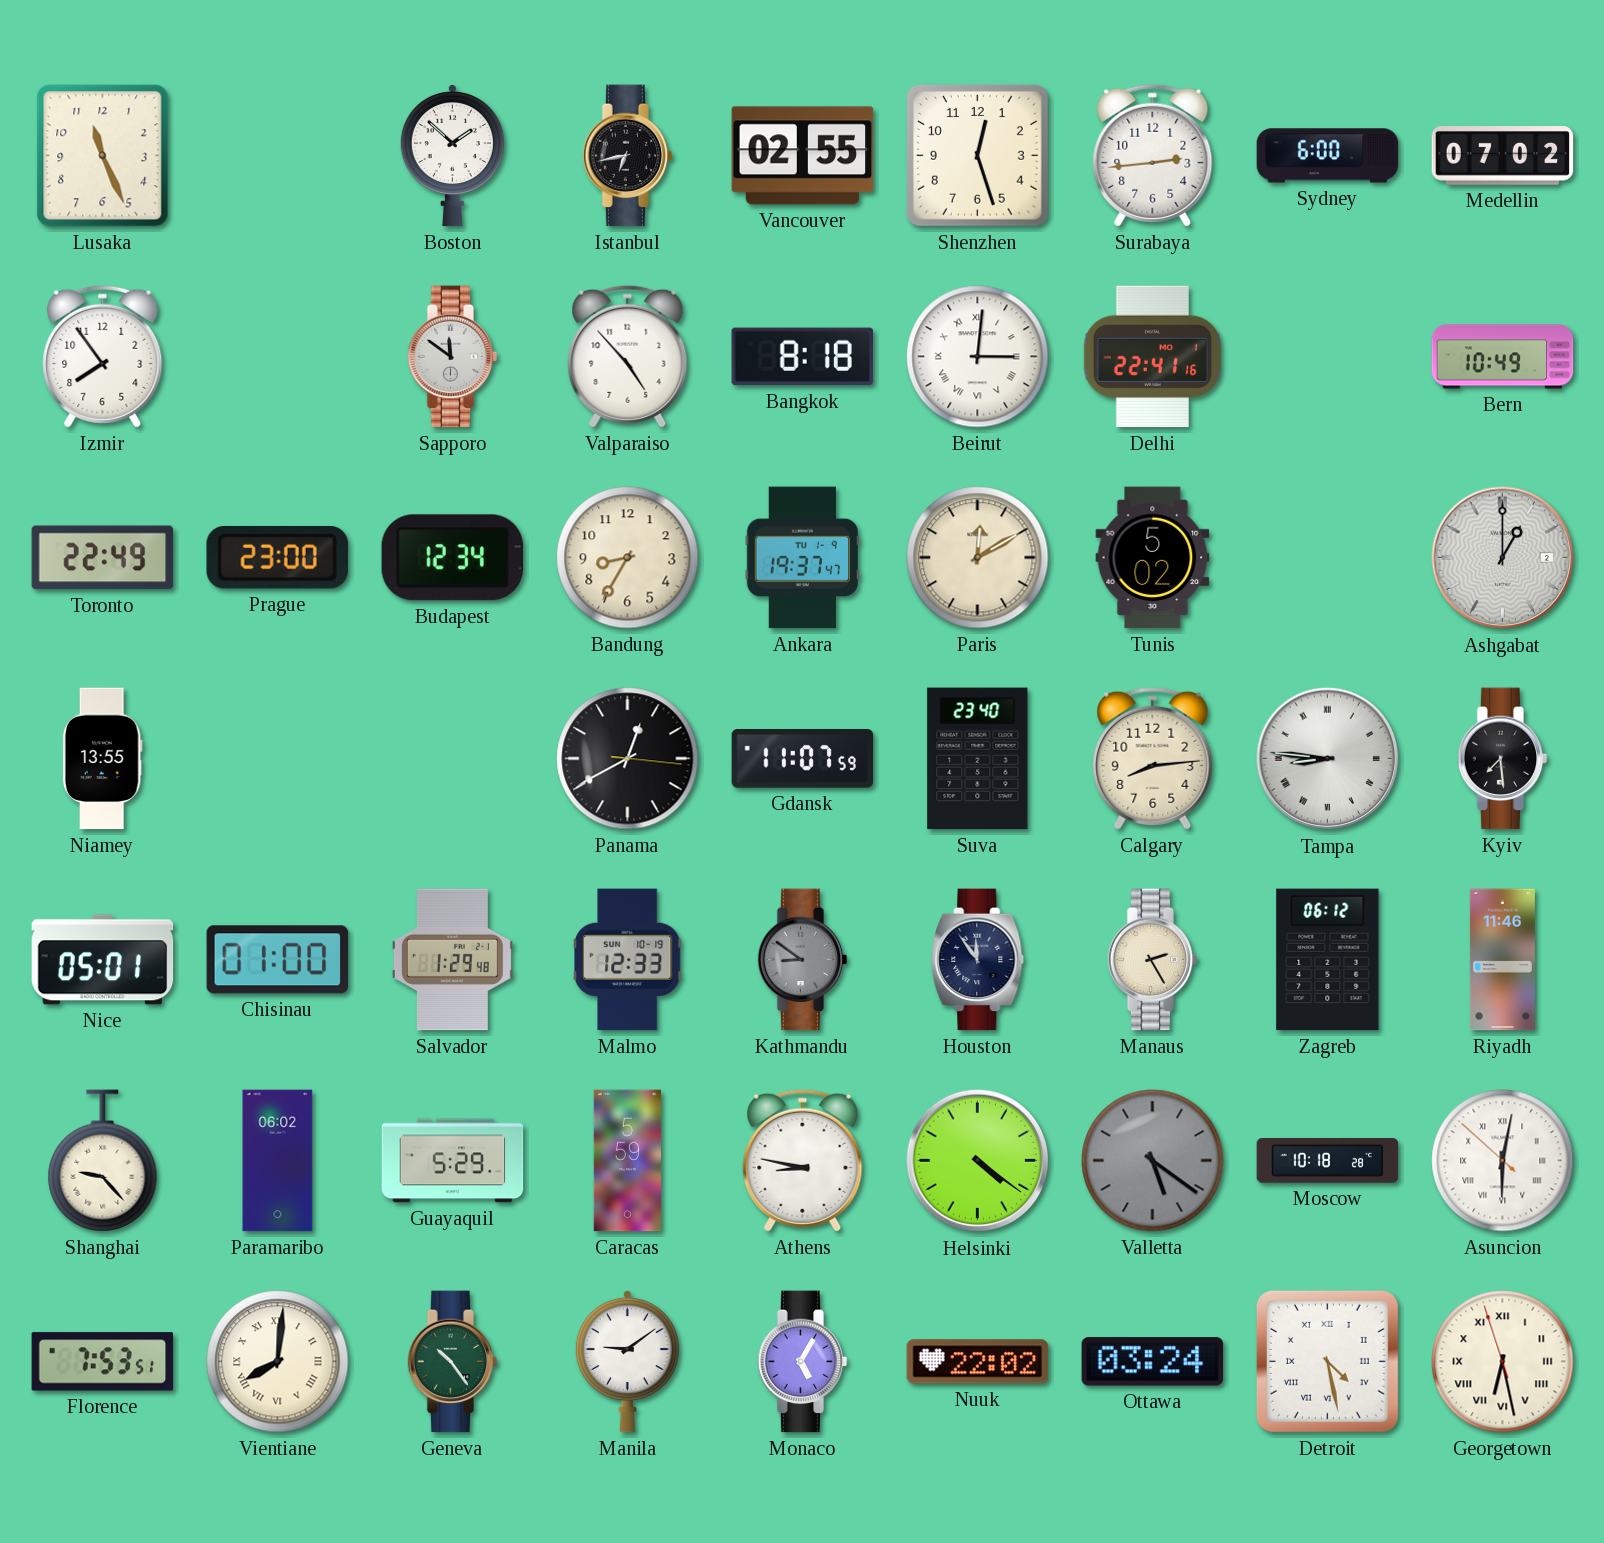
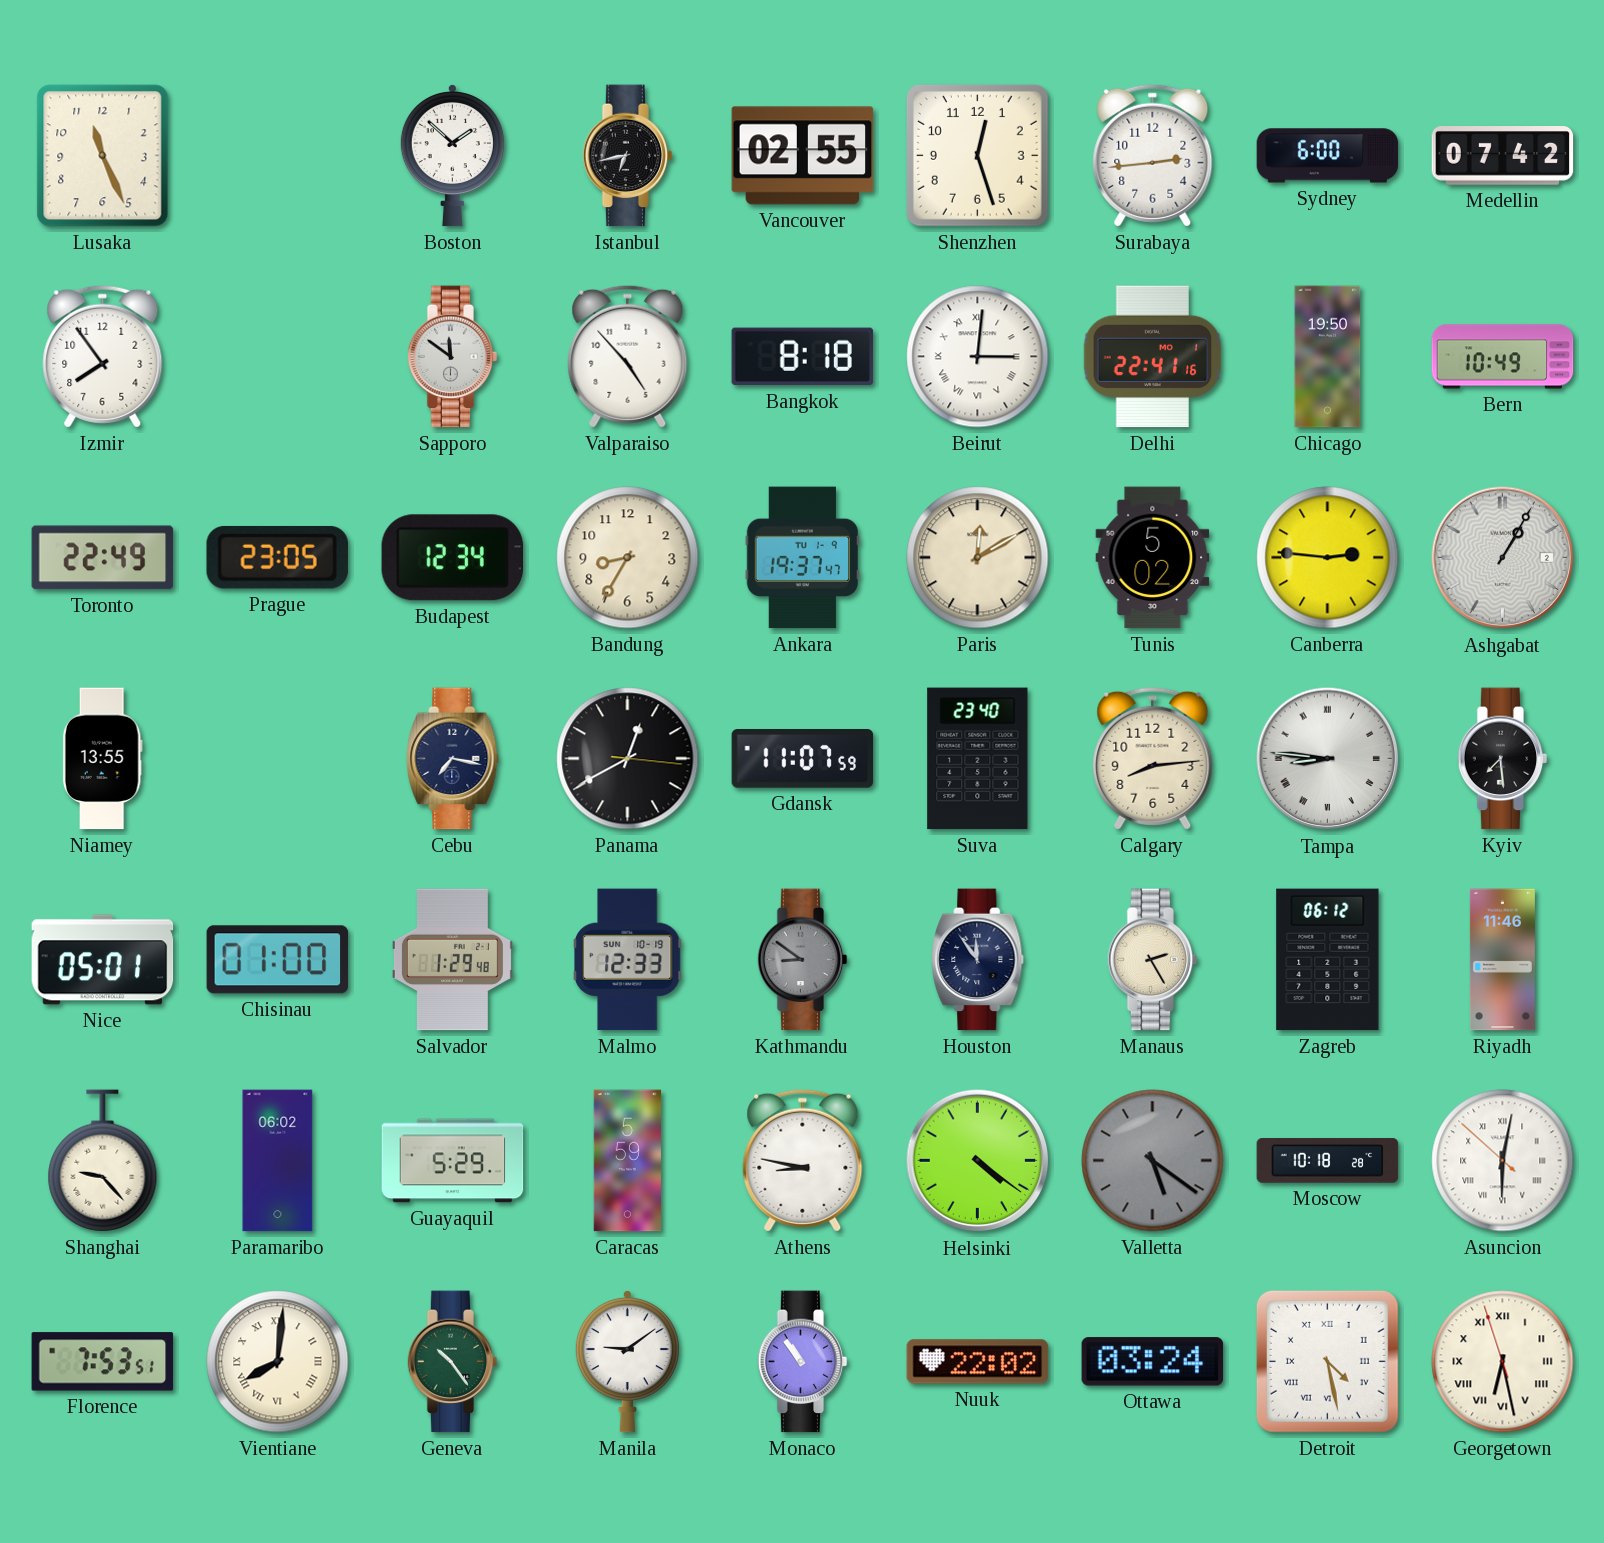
Medellin: 07:02 -> 07:42
Chicago: none -> 19:50
Prague: 23:00 -> 23:05
Canberra: none -> 2:46
Ashgabat: 1:00 -> 1:05
Cebu: none -> 7:17
Monaco: 5:05 -> 10:54
